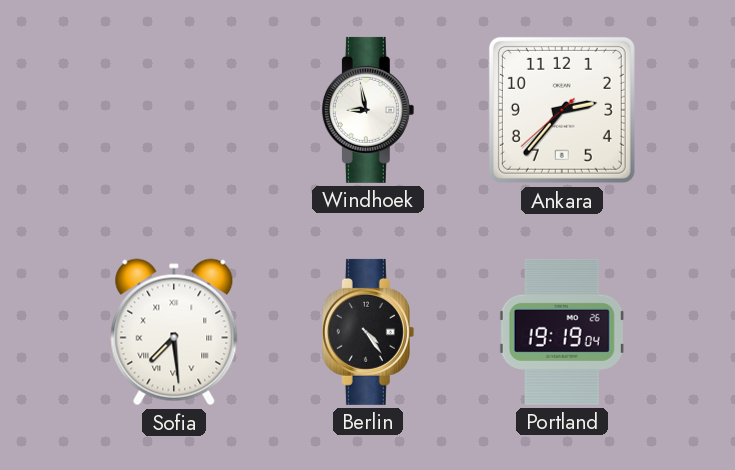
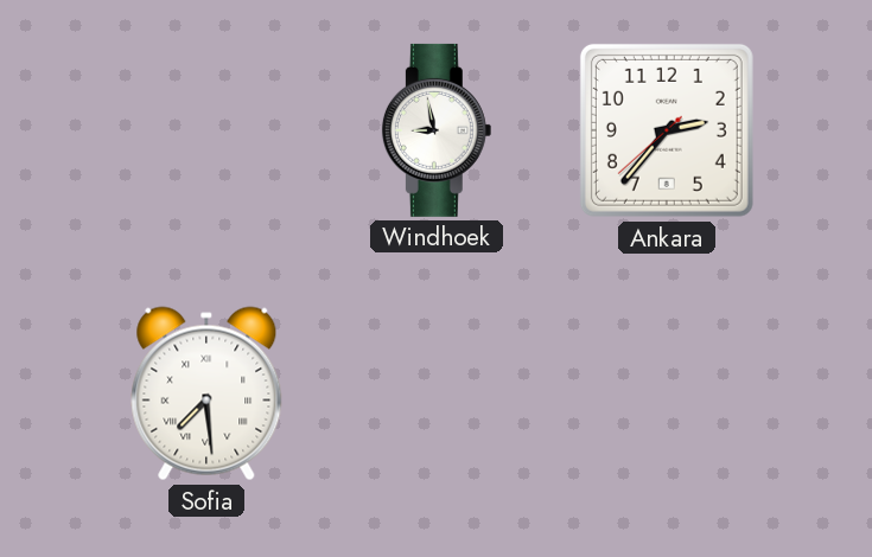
Berlin: 4:24 -> none
Portland: 19:19 -> none
